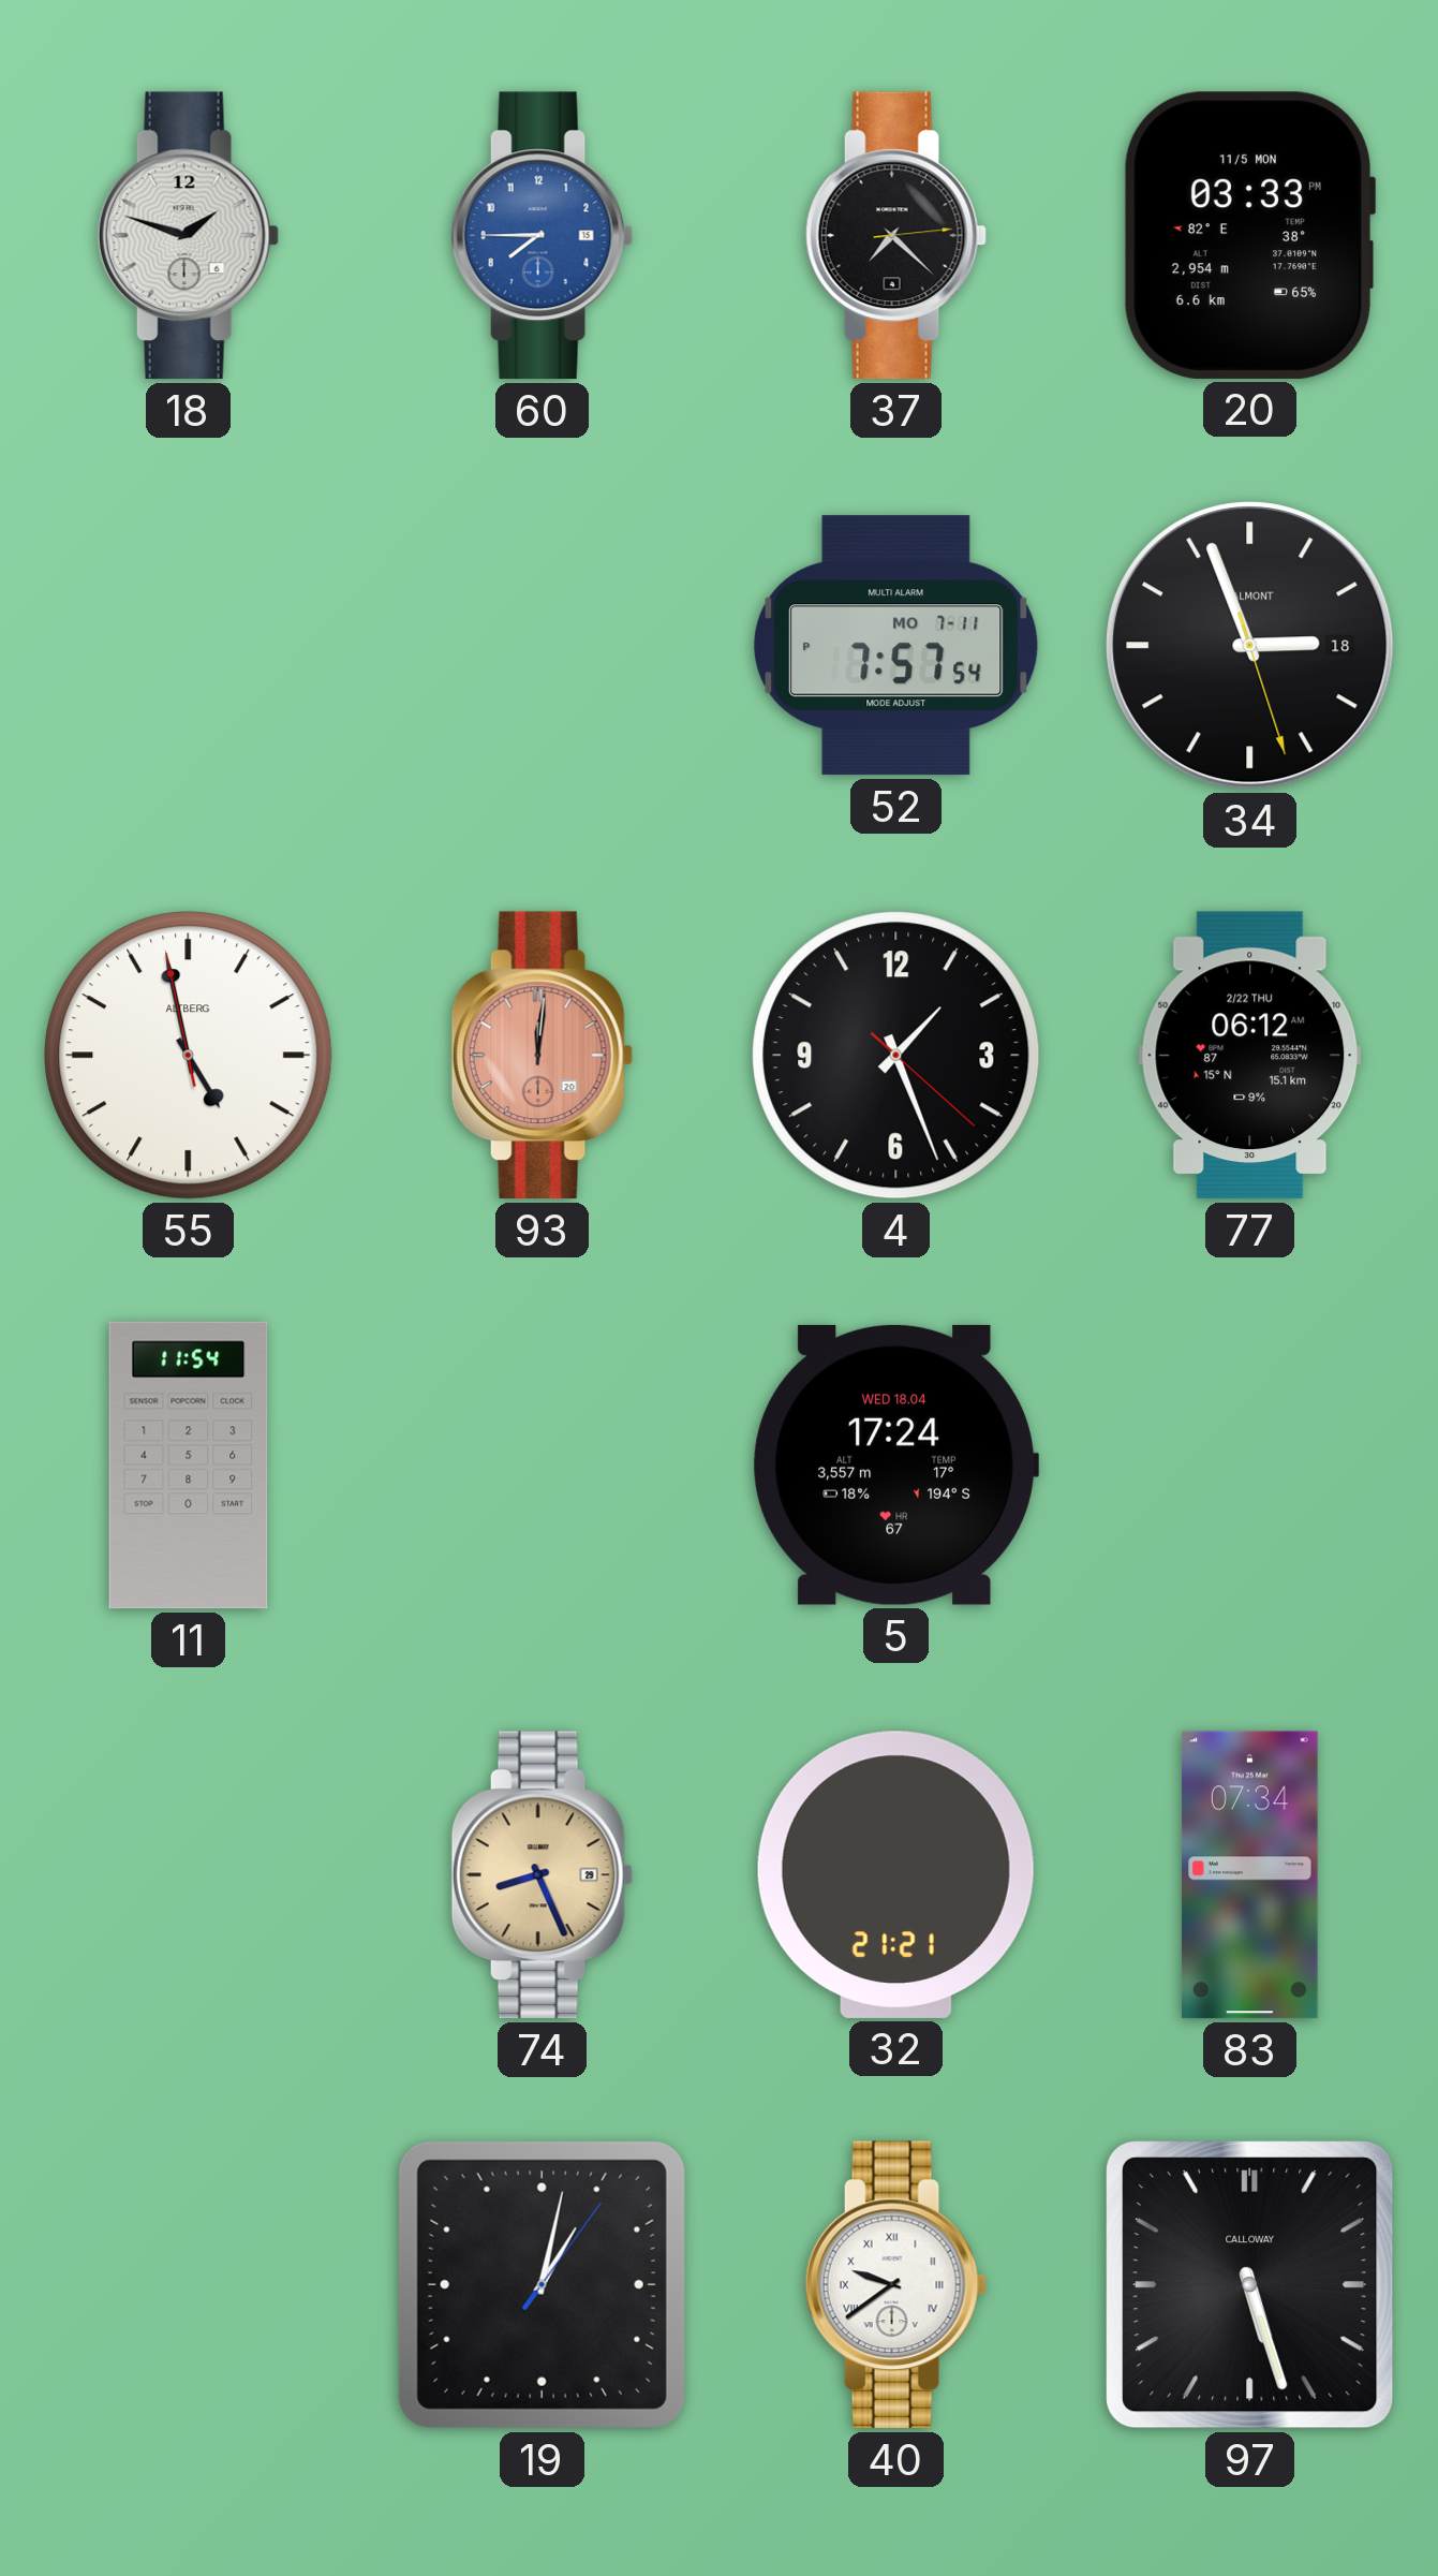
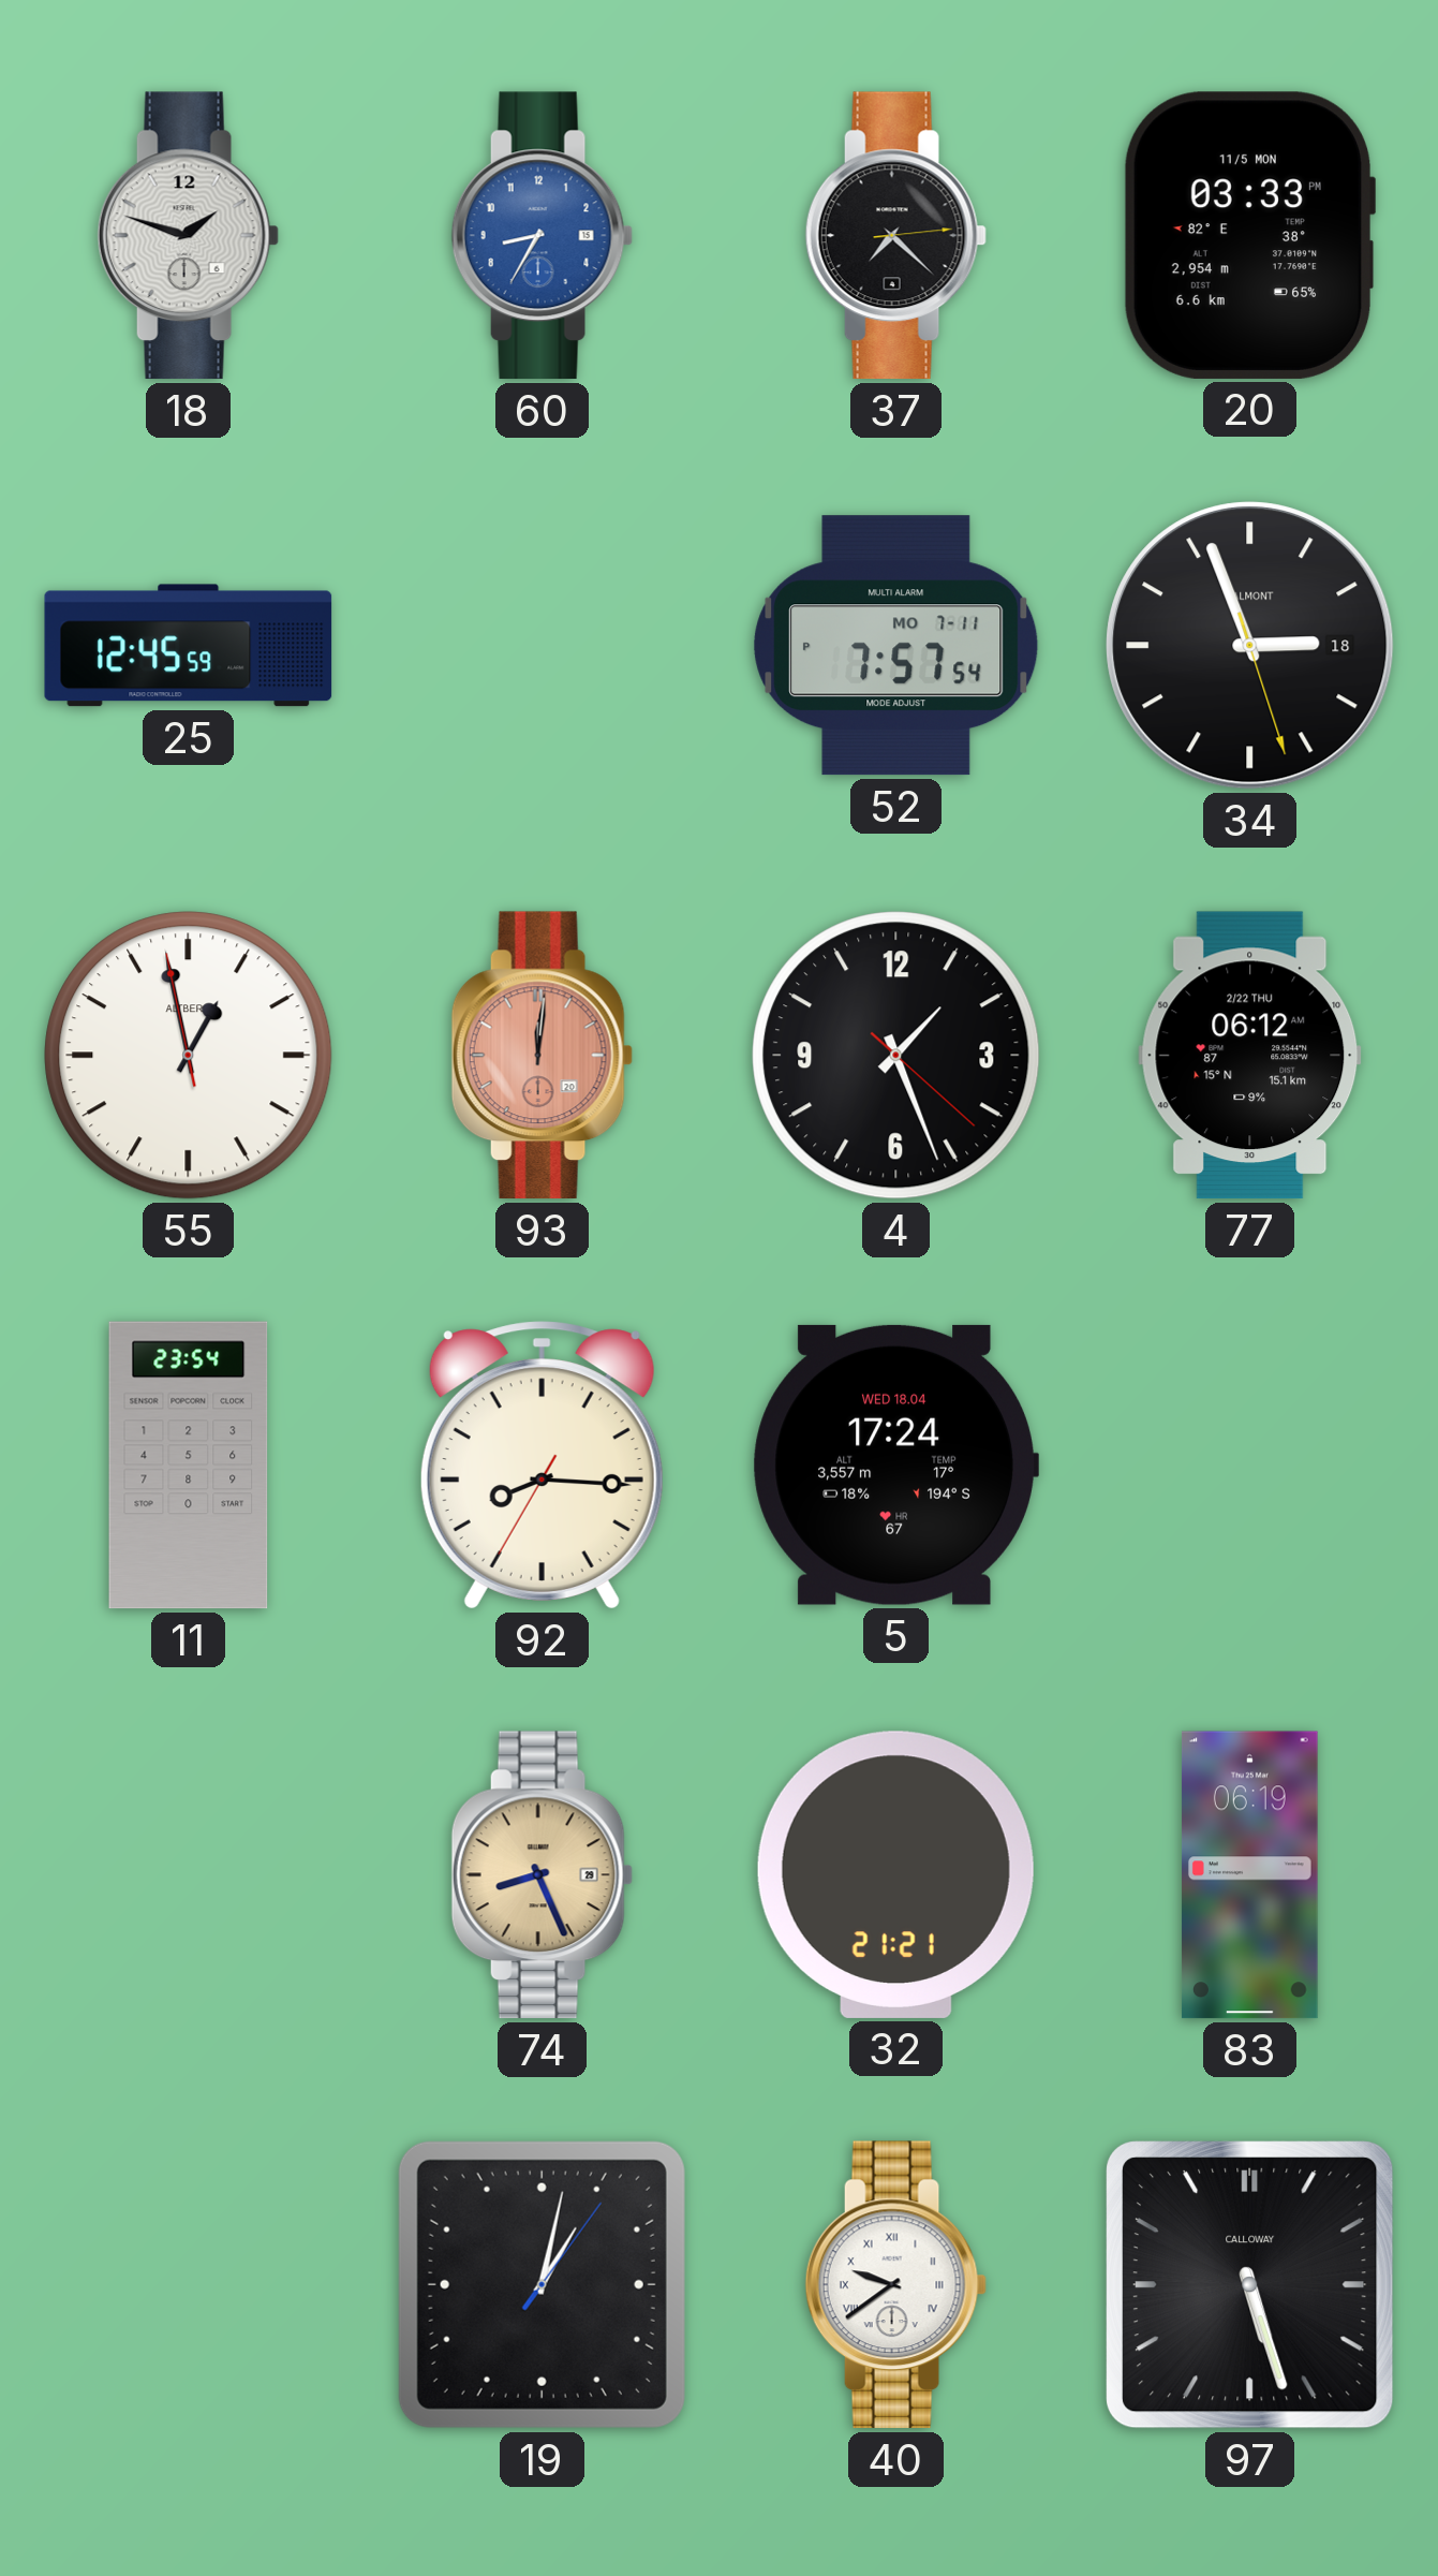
60: 7:45 -> 8:35
25: none -> 12:45
55: 4:57 -> 12:57
11: 11:54 -> 23:54
92: none -> 8:15
83: 07:34 -> 06:19
